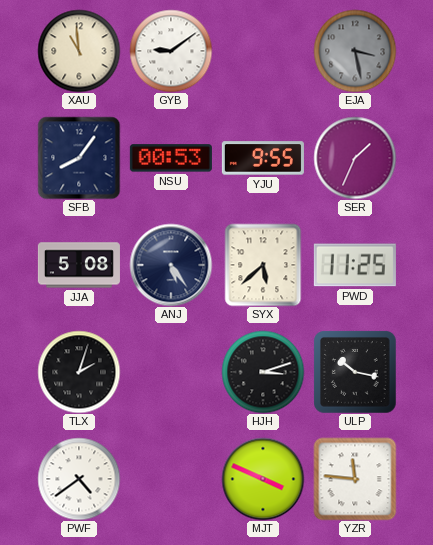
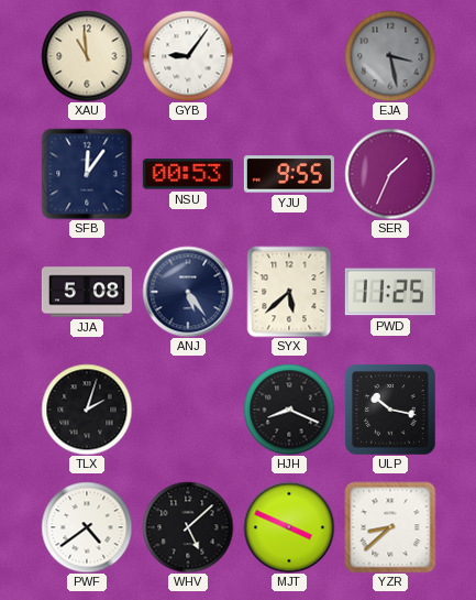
GYB: 9:09 -> 9:06
SFB: 8:06 -> 12:06
HJH: 3:12 -> 8:19
WHV: none -> 5:08
YZR: 11:46 -> 8:38
